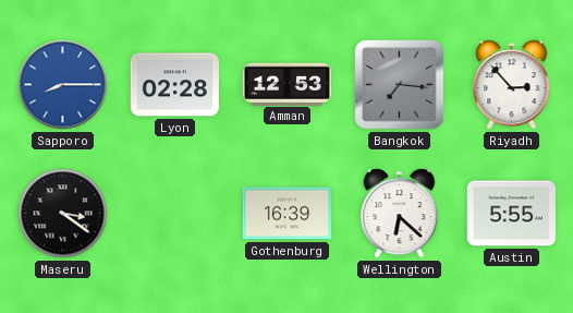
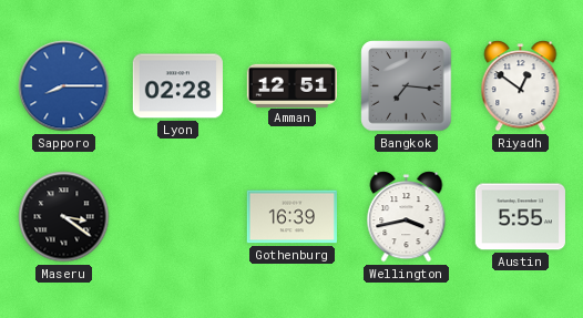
Amman: 12:53 -> 12:51
Riyadh: 2:53 -> 12:51
Wellington: 6:22 -> 3:43
